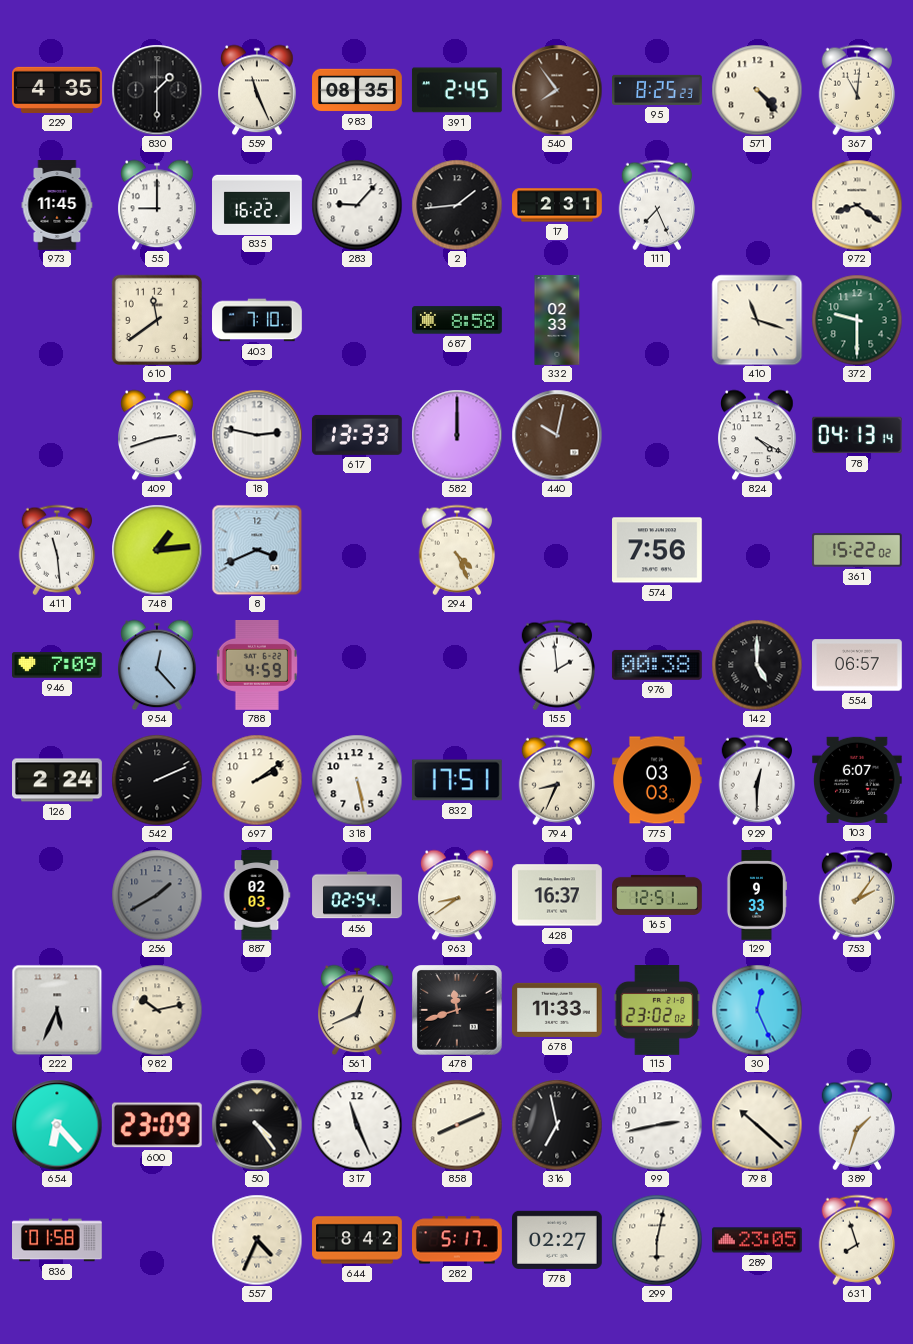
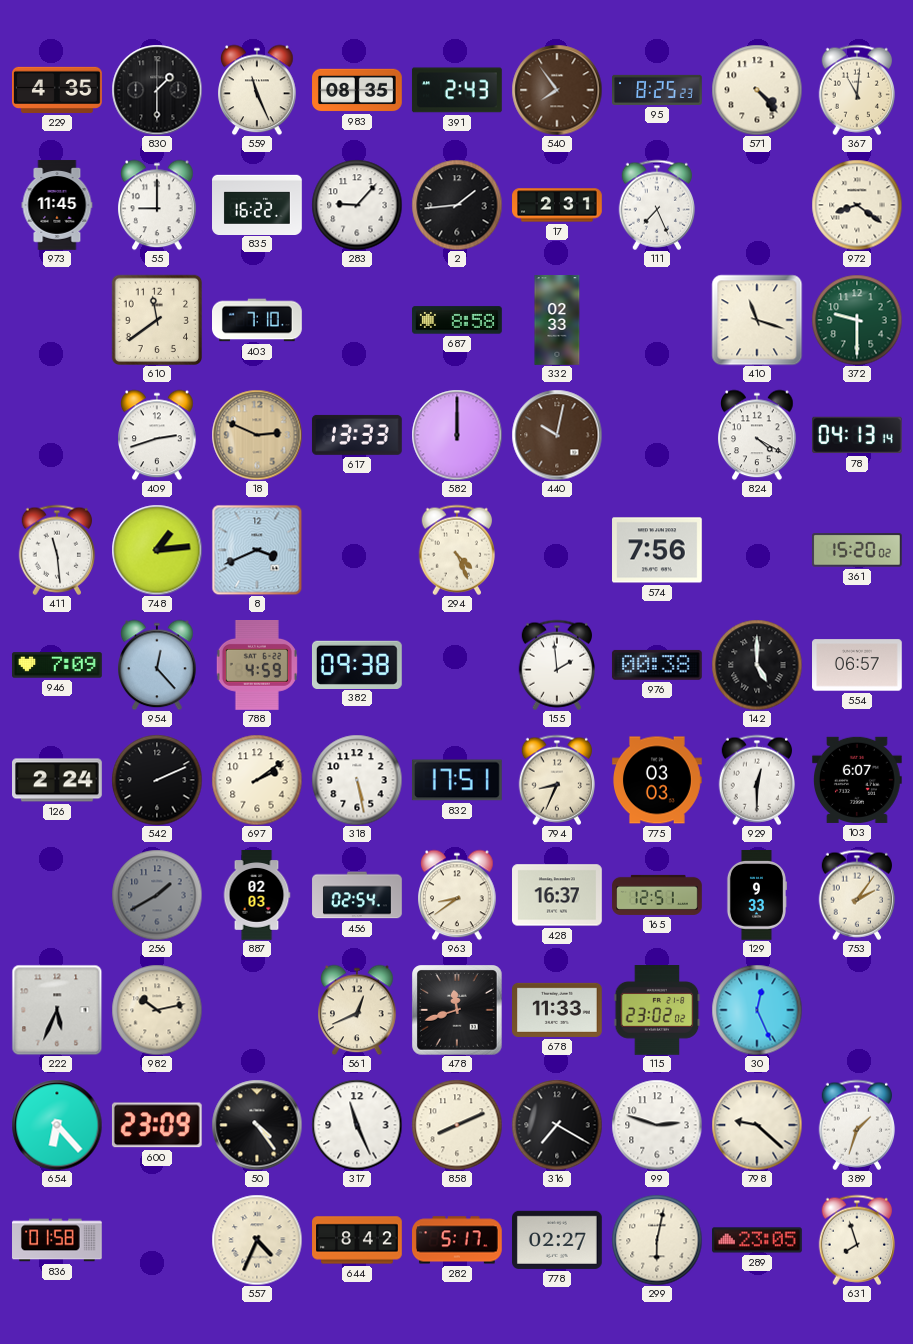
391: 2:45 -> 2:43
18: 2:47 -> 2:49
18 dial: white -> champagne
361: 15:22 -> 15:20
382: none -> 09:38
316: 6:58 -> 7:20
99: 2:43 -> 2:48
798: 10:22 -> 9:22
